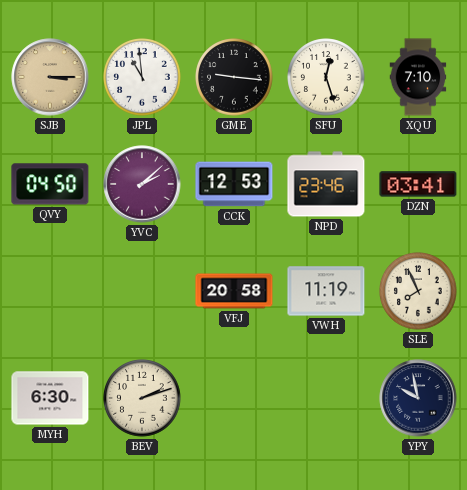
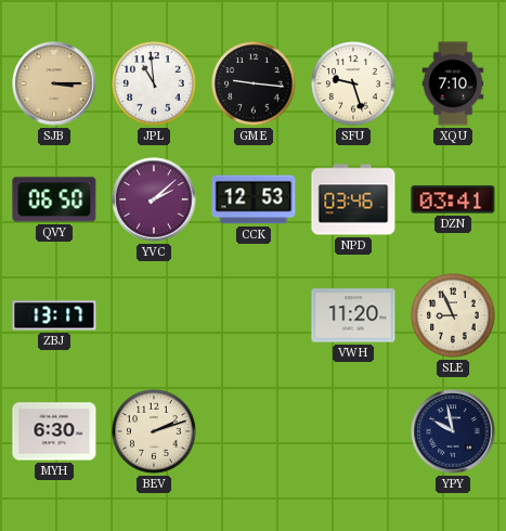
SFU: 12:27 -> 9:27
QVY: 04:50 -> 06:50
NPD: 23:46 -> 03:46
ZBJ: none -> 13:17
VFJ: 20:58 -> none
VWH: 11:19 -> 11:20
SLE: 7:56 -> 8:56
